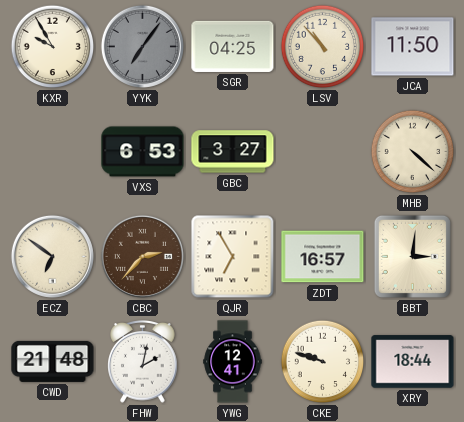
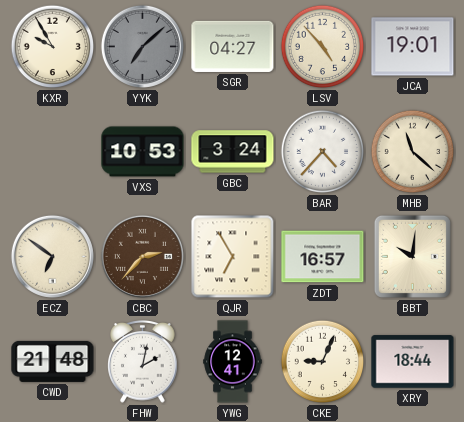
YYK: 7:06 -> 7:08
SGR: 04:25 -> 04:27
LSV: 10:53 -> 4:53
JCA: 11:50 -> 19:01
VXS: 6:53 -> 10:53
GBC: 3:27 -> 3:24
BAR: none -> 4:37
MHB: 4:22 -> 11:22
BBT: 3:01 -> 10:01
CKE: 9:48 -> 9:04
